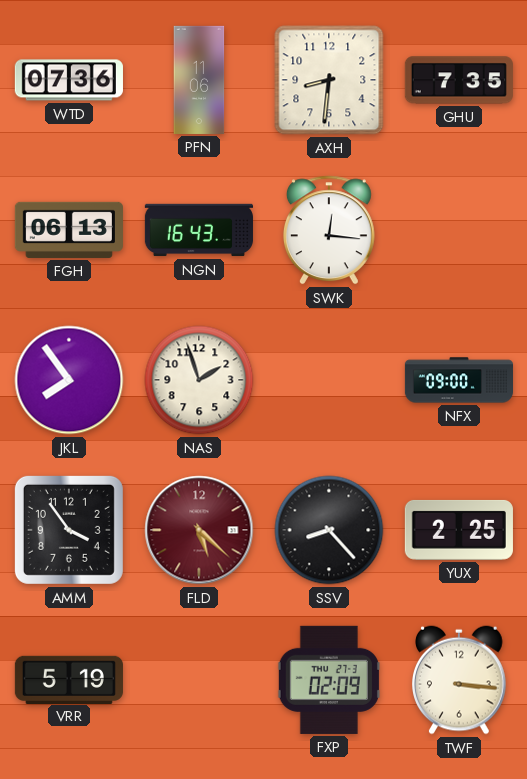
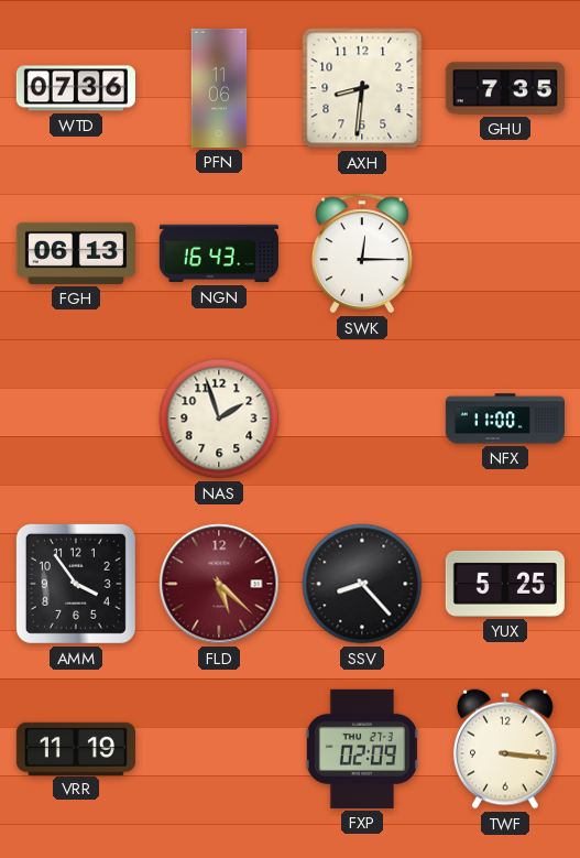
SWK: 12:16 -> 12:15
JKL: 7:54 -> none
NFX: 09:00 -> 11:00
YUX: 2:25 -> 5:25
VRR: 5:19 -> 11:19
